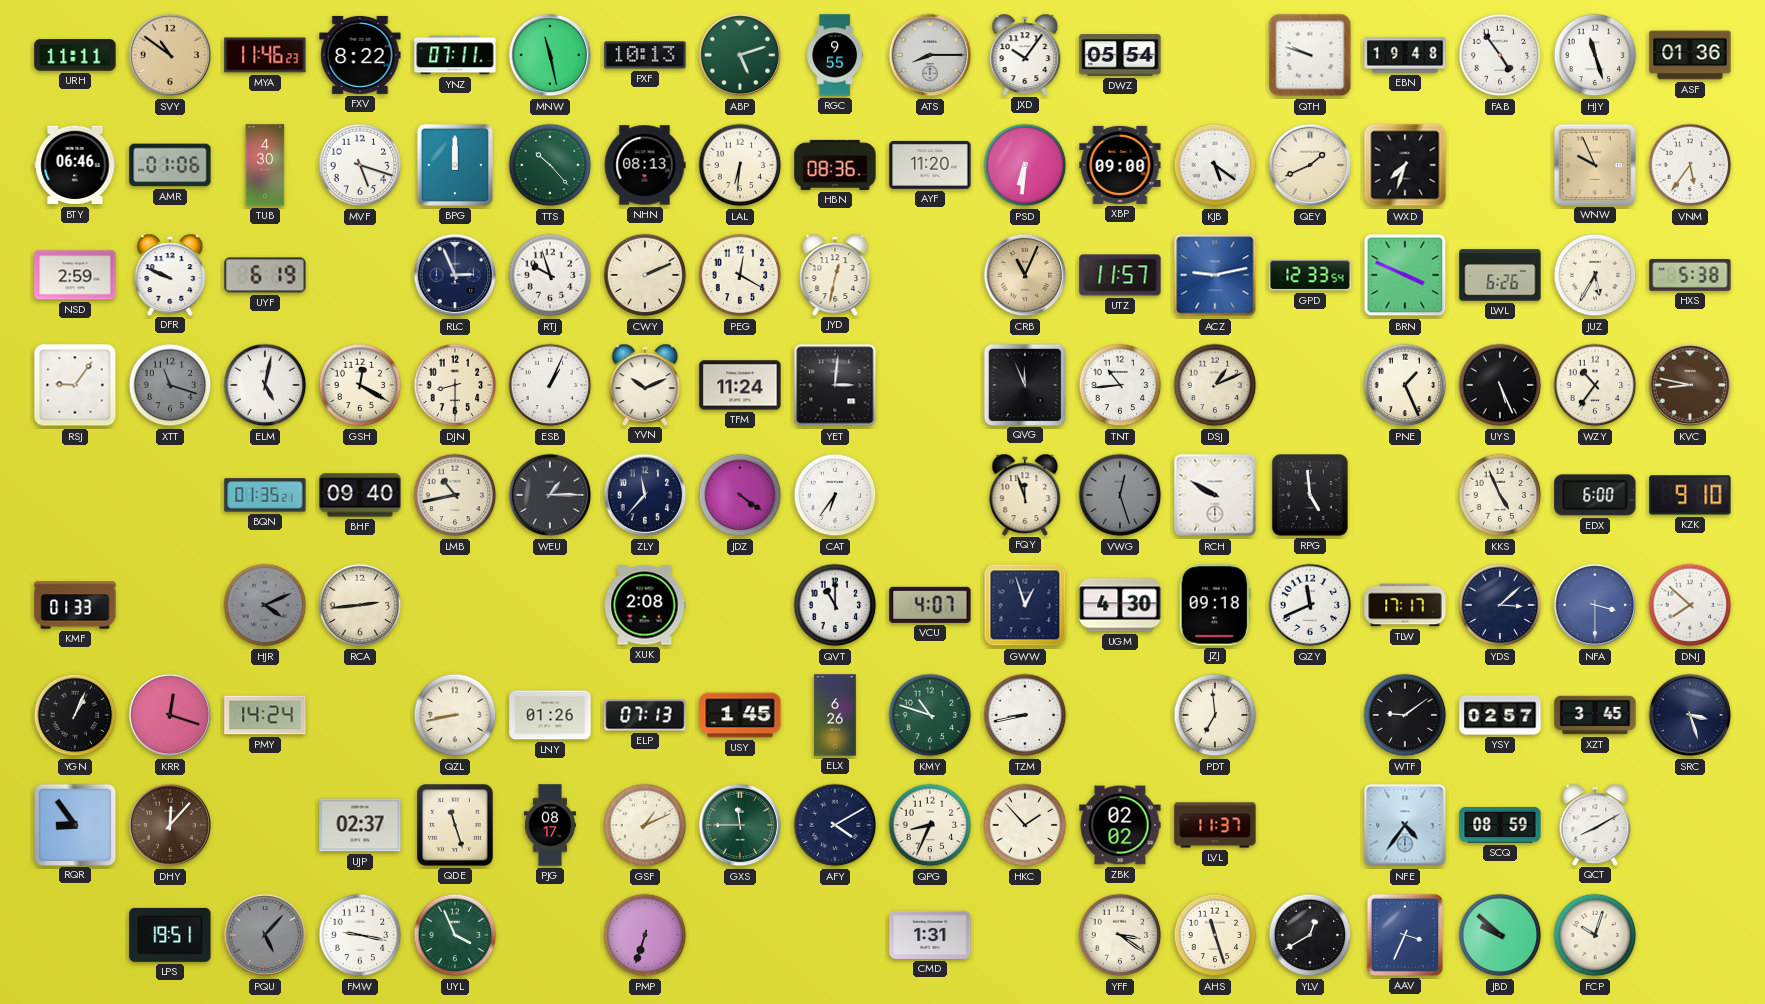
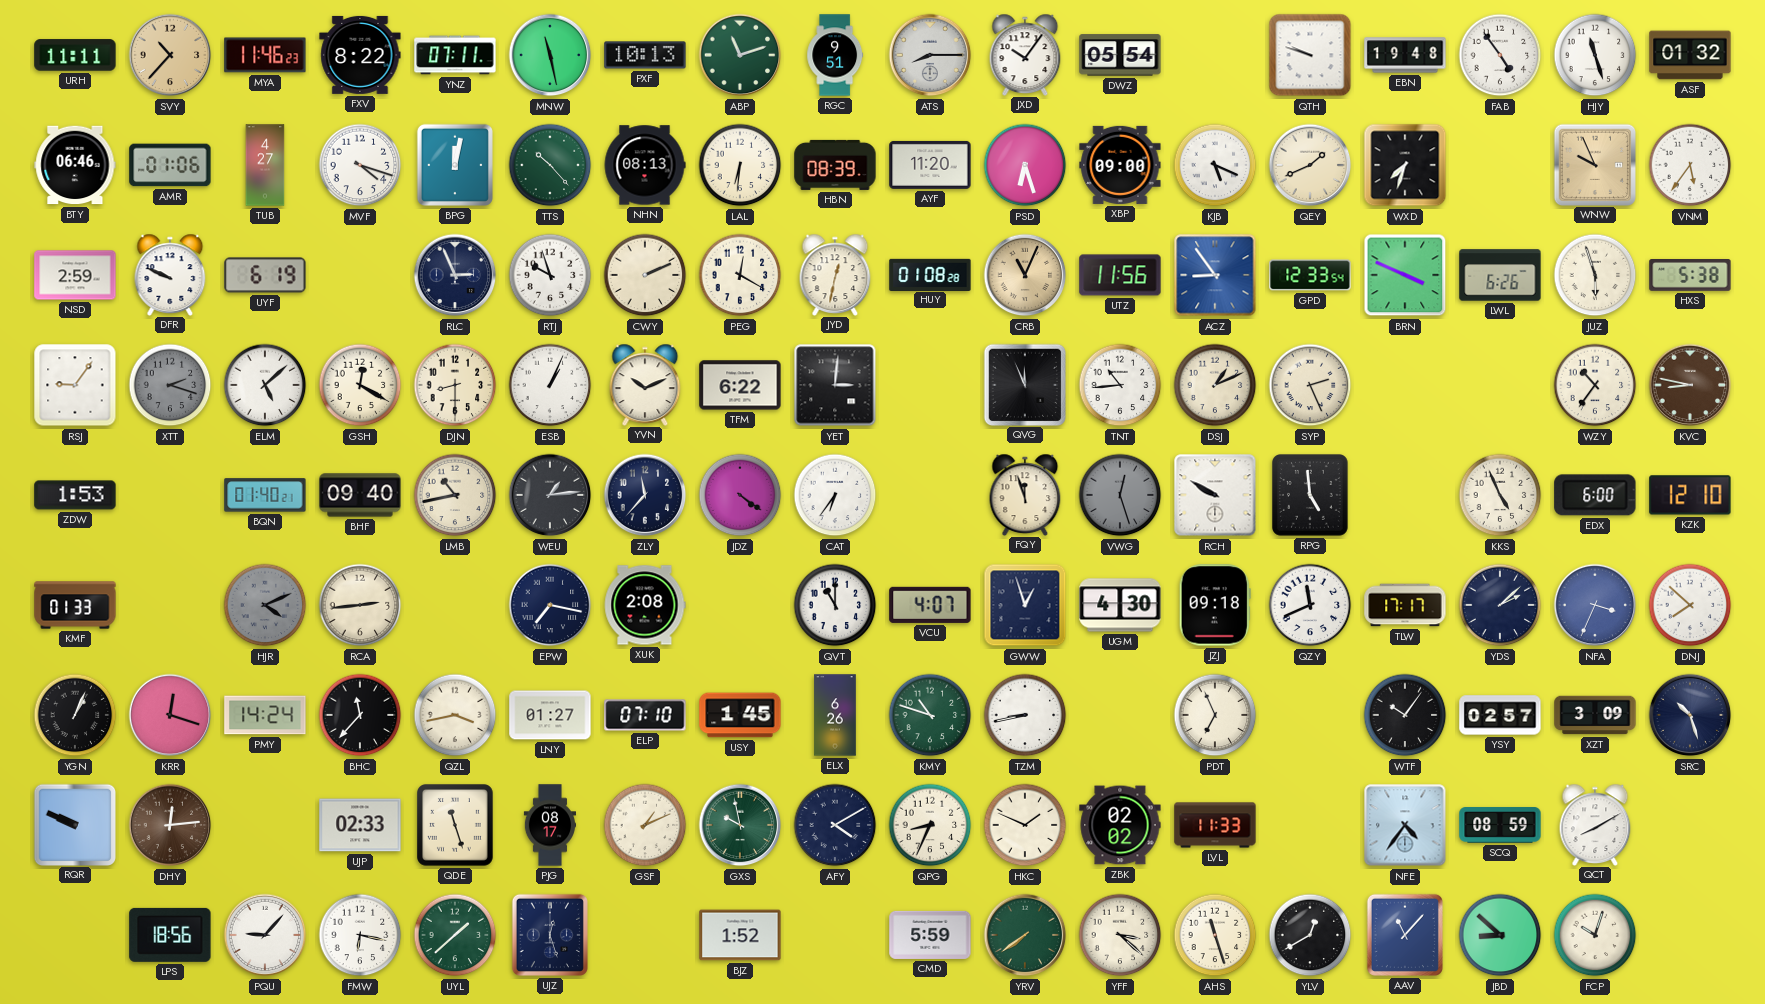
SVY: 10:51 -> 10:37
ABP: 5:12 -> 11:12
RGC: 9:55 -> 9:51
ASF: 01:36 -> 01:32
TUB: 4:30 -> 4:27
MVF: 5:18 -> 4:18
BPG: 12:00 -> 12:02
HBN: 08:36 -> 08:39
PSD: 6:31 -> 6:27
KJB: 5:21 -> 5:19
HUY: none -> 01:08
UTZ: 11:57 -> 11:56
ACZ: 9:13 -> 8:54
JUZ: 5:35 -> 5:57
XTT: 11:18 -> 2:18
ELM: 5:02 -> 5:08
TFM: 11:24 -> 6:22
SYP: none -> 2:26
PNE: 1:26 -> none
UYS: 5:26 -> none
ZDW: none -> 1:53
BQN: 01:35 -> 01:40
WEU: 1:15 -> 1:14
KZK: 9:10 -> 12:10
EPW: none -> 7:17
YDS: 3:08 -> 2:08
NFA: 3:30 -> 3:34
BHC: none -> 11:37
QZL: 8:43 -> 3:43
LNY: 01:26 -> 01:27
ELP: 07:13 -> 07:10
PDT: 6:59 -> 6:56
WTF: 9:09 -> 10:06
XZT: 3:45 -> 3:09
SRC: 3:27 -> 10:27
RQR: 8:54 -> 9:49
DHY: 12:07 -> 12:14
UJP: 02:37 -> 02:33
GXS: 11:45 -> 9:58
HKC: 1:53 -> 1:49
LVL: 11:37 -> 11:33
LPS: 19:51 -> 18:56
PQU: 5:07 -> 9:07
PQU dial: grey -> white
FMW: 9:17 -> 6:17
UYL: 3:56 -> 1:38
UJZ: none -> 12:27
PMP: 6:33 -> none
BJZ: none -> 1:52
CMD: 1:31 -> 5:59
YRV: none -> 7:39
YFF: 3:21 -> 3:22
AAV: 3:34 -> 11:07
JBD: 9:52 -> 8:52
